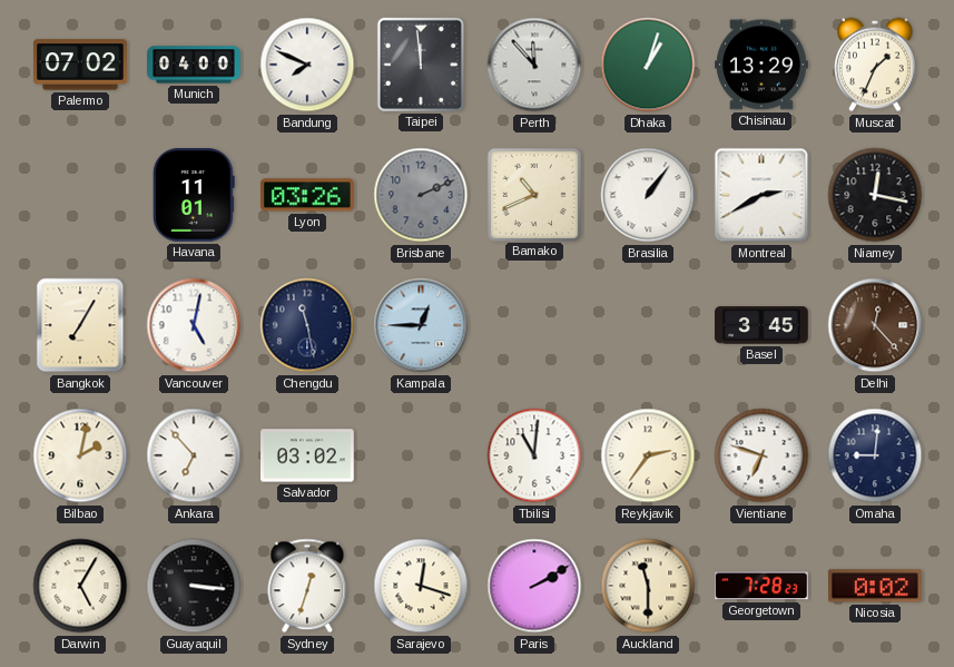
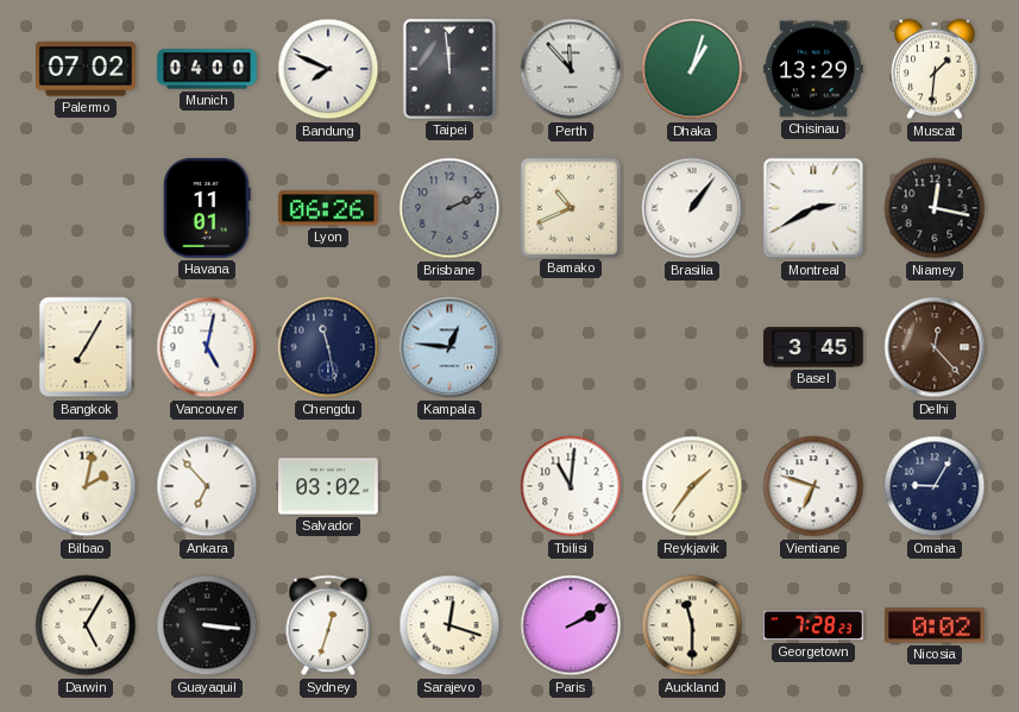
Muscat: 1:34 -> 1:31
Lyon: 03:26 -> 06:26
Kampala: 12:45 -> 12:46
Reykjavik: 2:36 -> 1:36
Omaha: 9:01 -> 9:05
